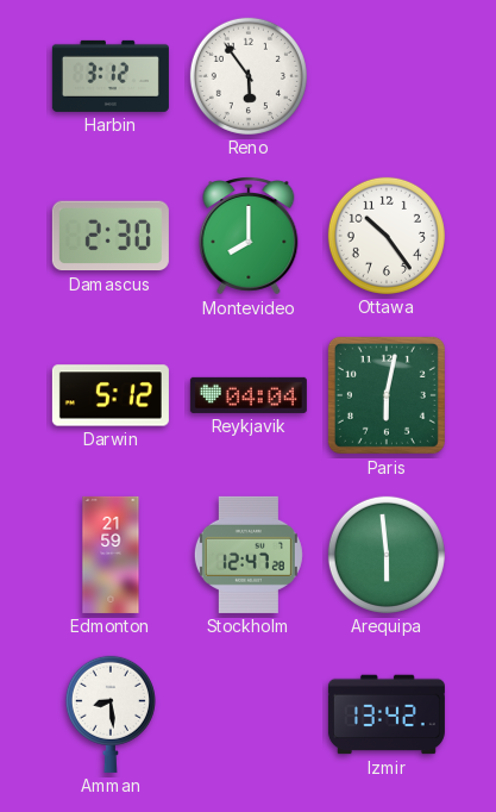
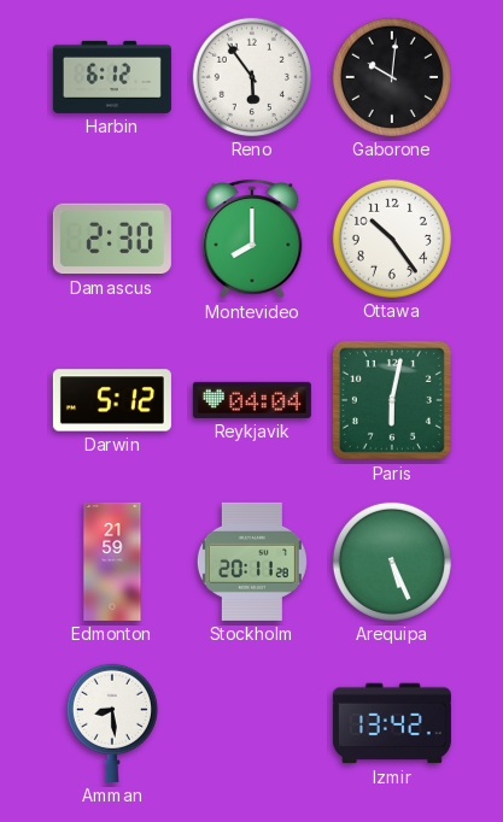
Harbin: 3:12 -> 6:12
Gaborone: none -> 10:01
Stockholm: 12:47 -> 20:11
Arequipa: 5:59 -> 5:26
